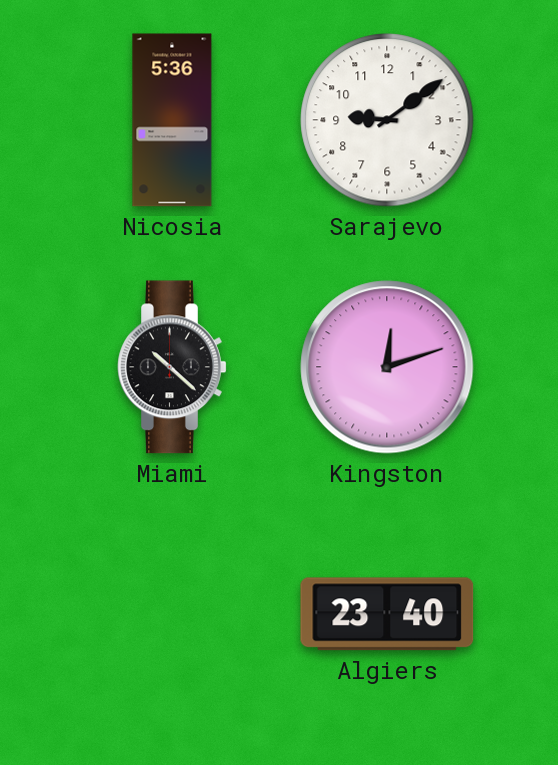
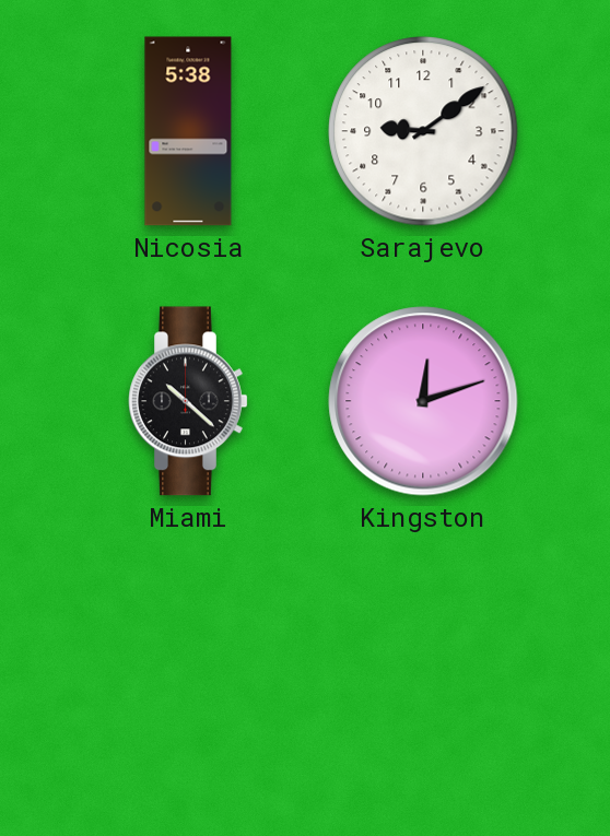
Nicosia: 5:36 -> 5:38
Algiers: 23:40 -> none
